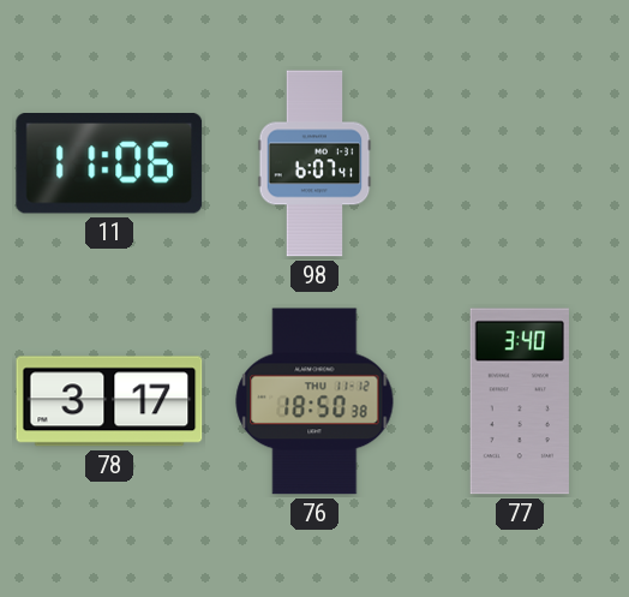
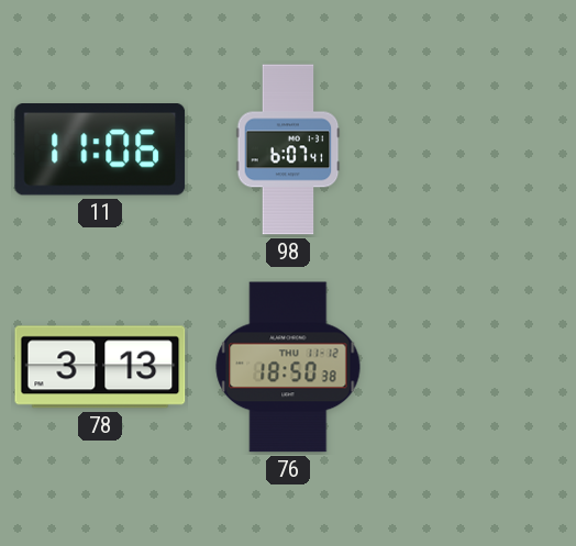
78: 3:17 -> 3:13
77: 3:40 -> none
